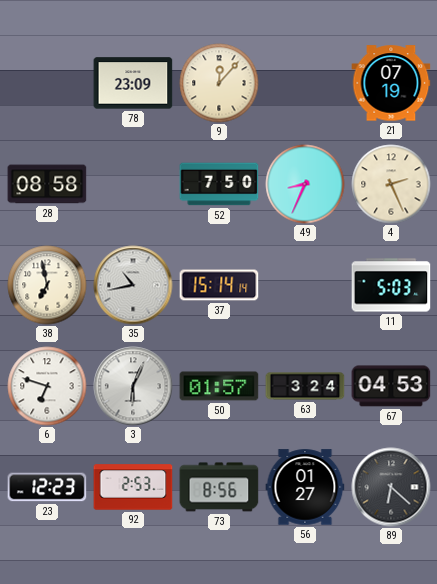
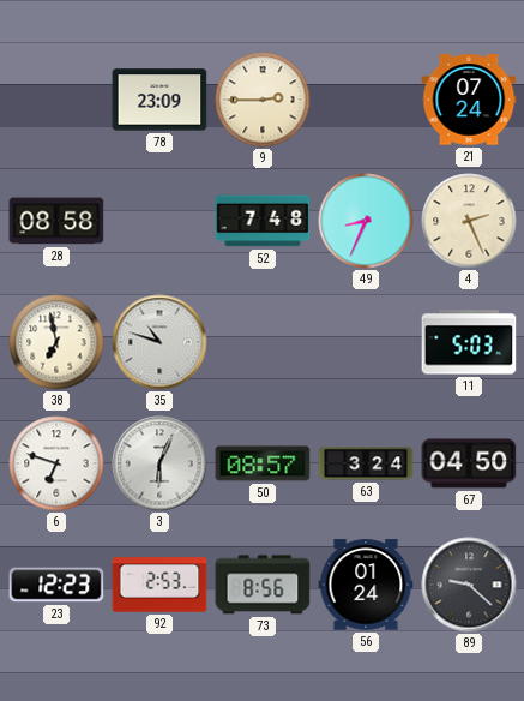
9: 12:07 -> 2:45
21: 07:19 -> 07:24
52: 7:50 -> 7:48
35: 10:43 -> 10:48
37: 15:14 -> none
50: 01:57 -> 08:57
67: 04:53 -> 04:50
56: 01:27 -> 01:24
89: 6:22 -> 9:22
